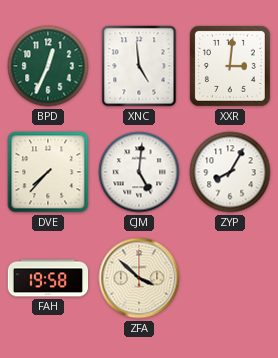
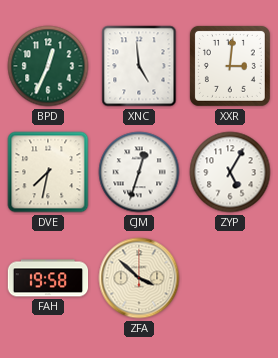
DVE: 7:37 -> 7:32
CJM: 5:01 -> 12:33
ZYP: 8:05 -> 5:05
